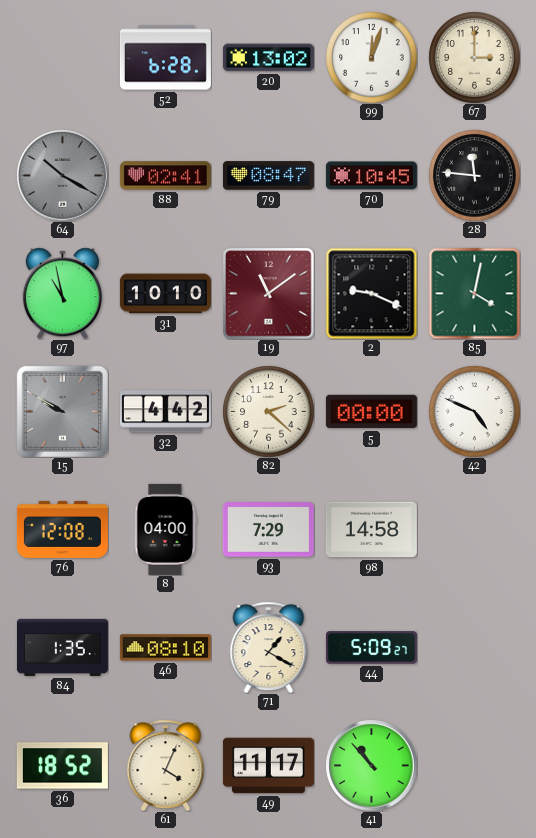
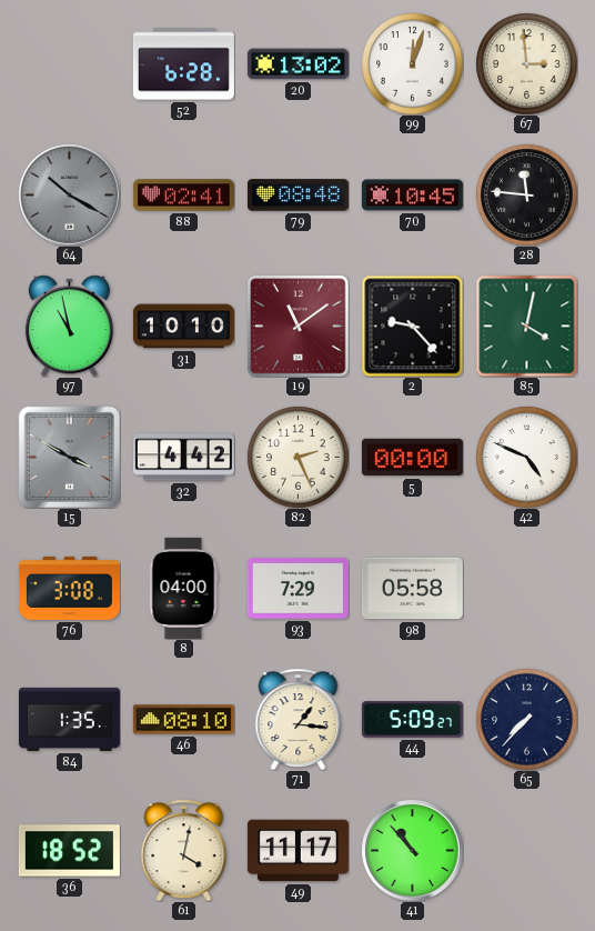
67: 3:00 -> 2:59
79: 08:47 -> 08:48
2: 9:19 -> 9:23
15: 9:50 -> 3:50
82: 2:22 -> 2:26
76: 12:08 -> 3:08
98: 14:58 -> 05:58
71: 1:20 -> 1:16
65: none -> 7:37
61: 4:04 -> 4:02
